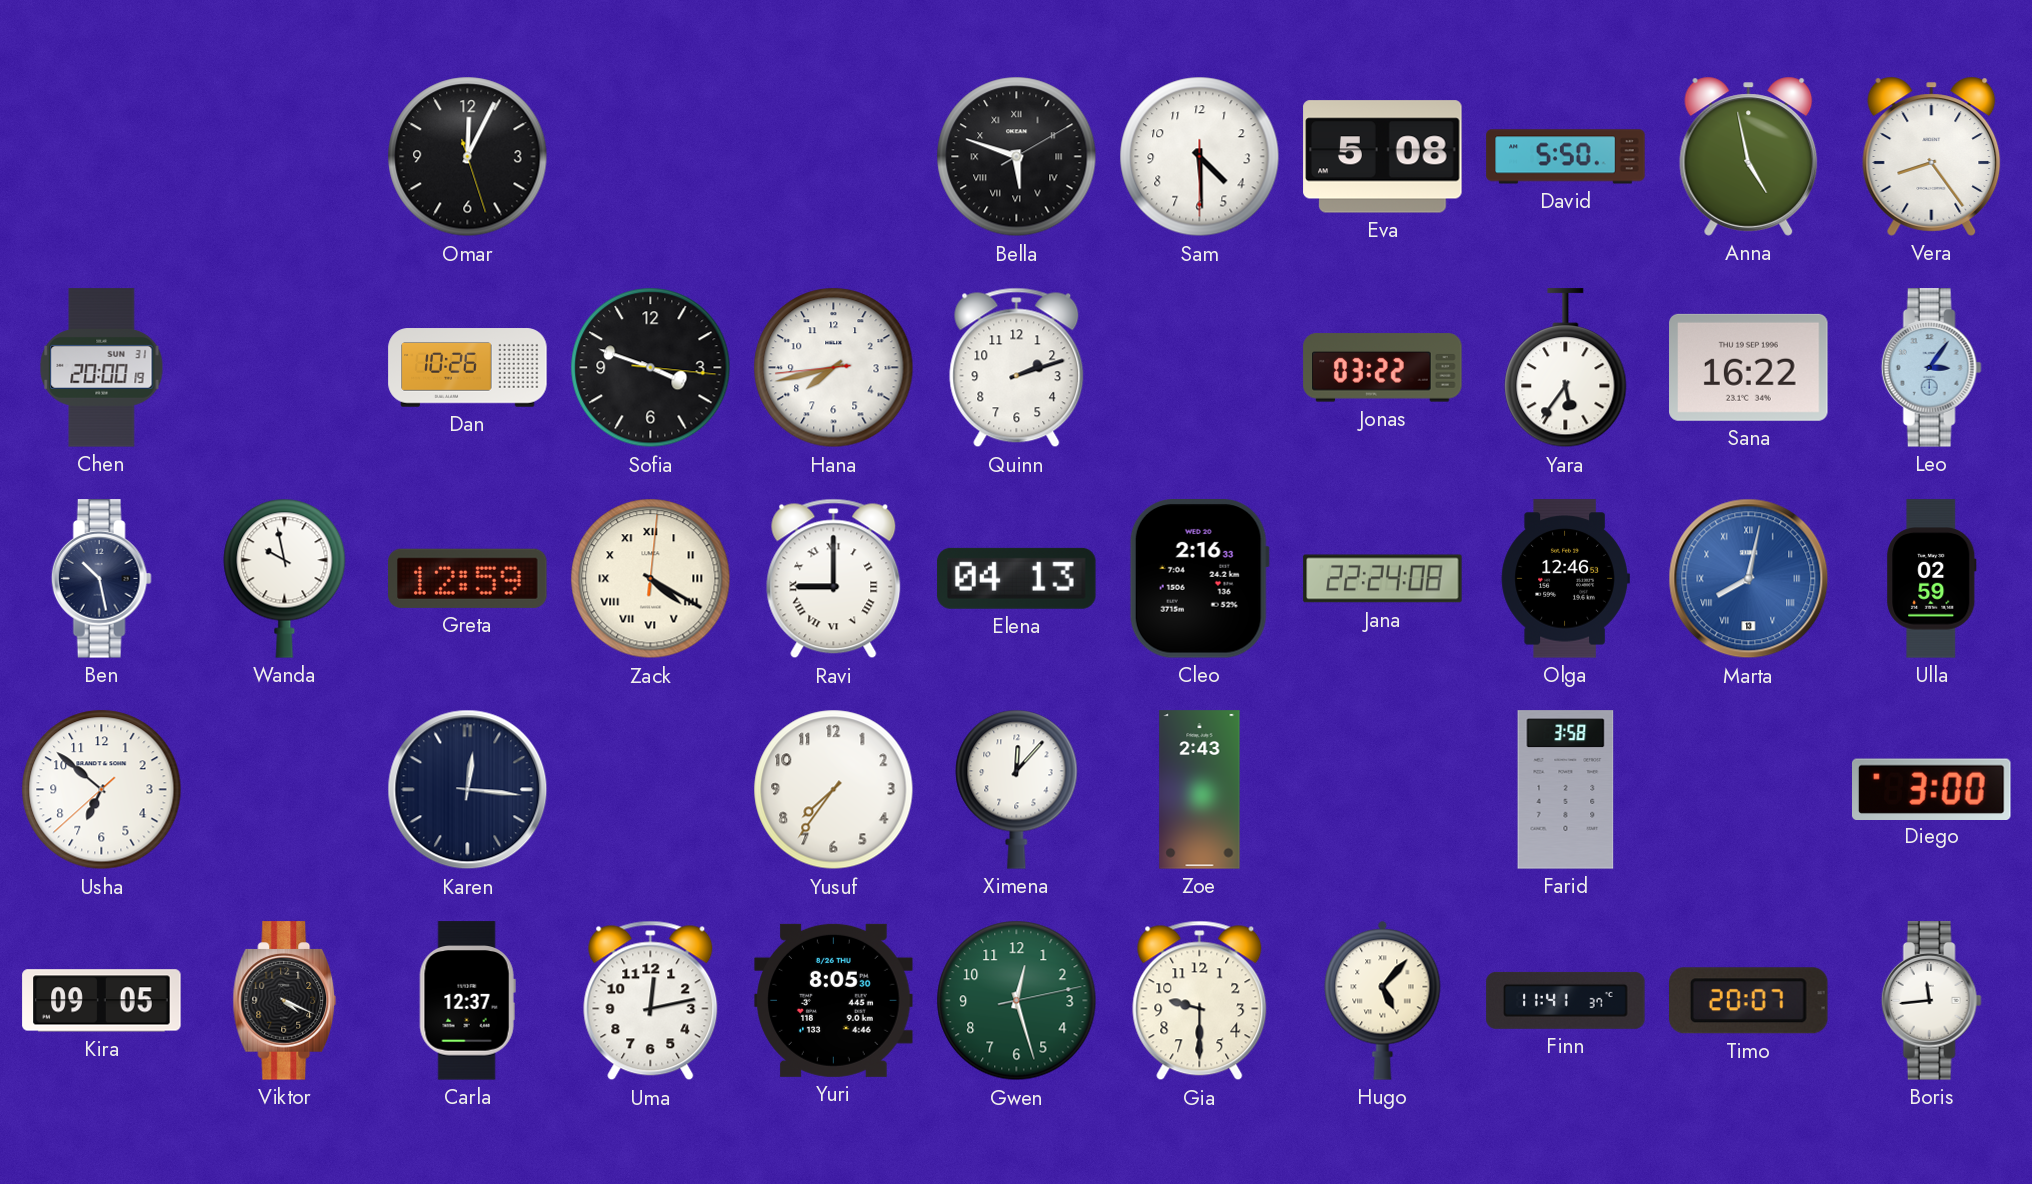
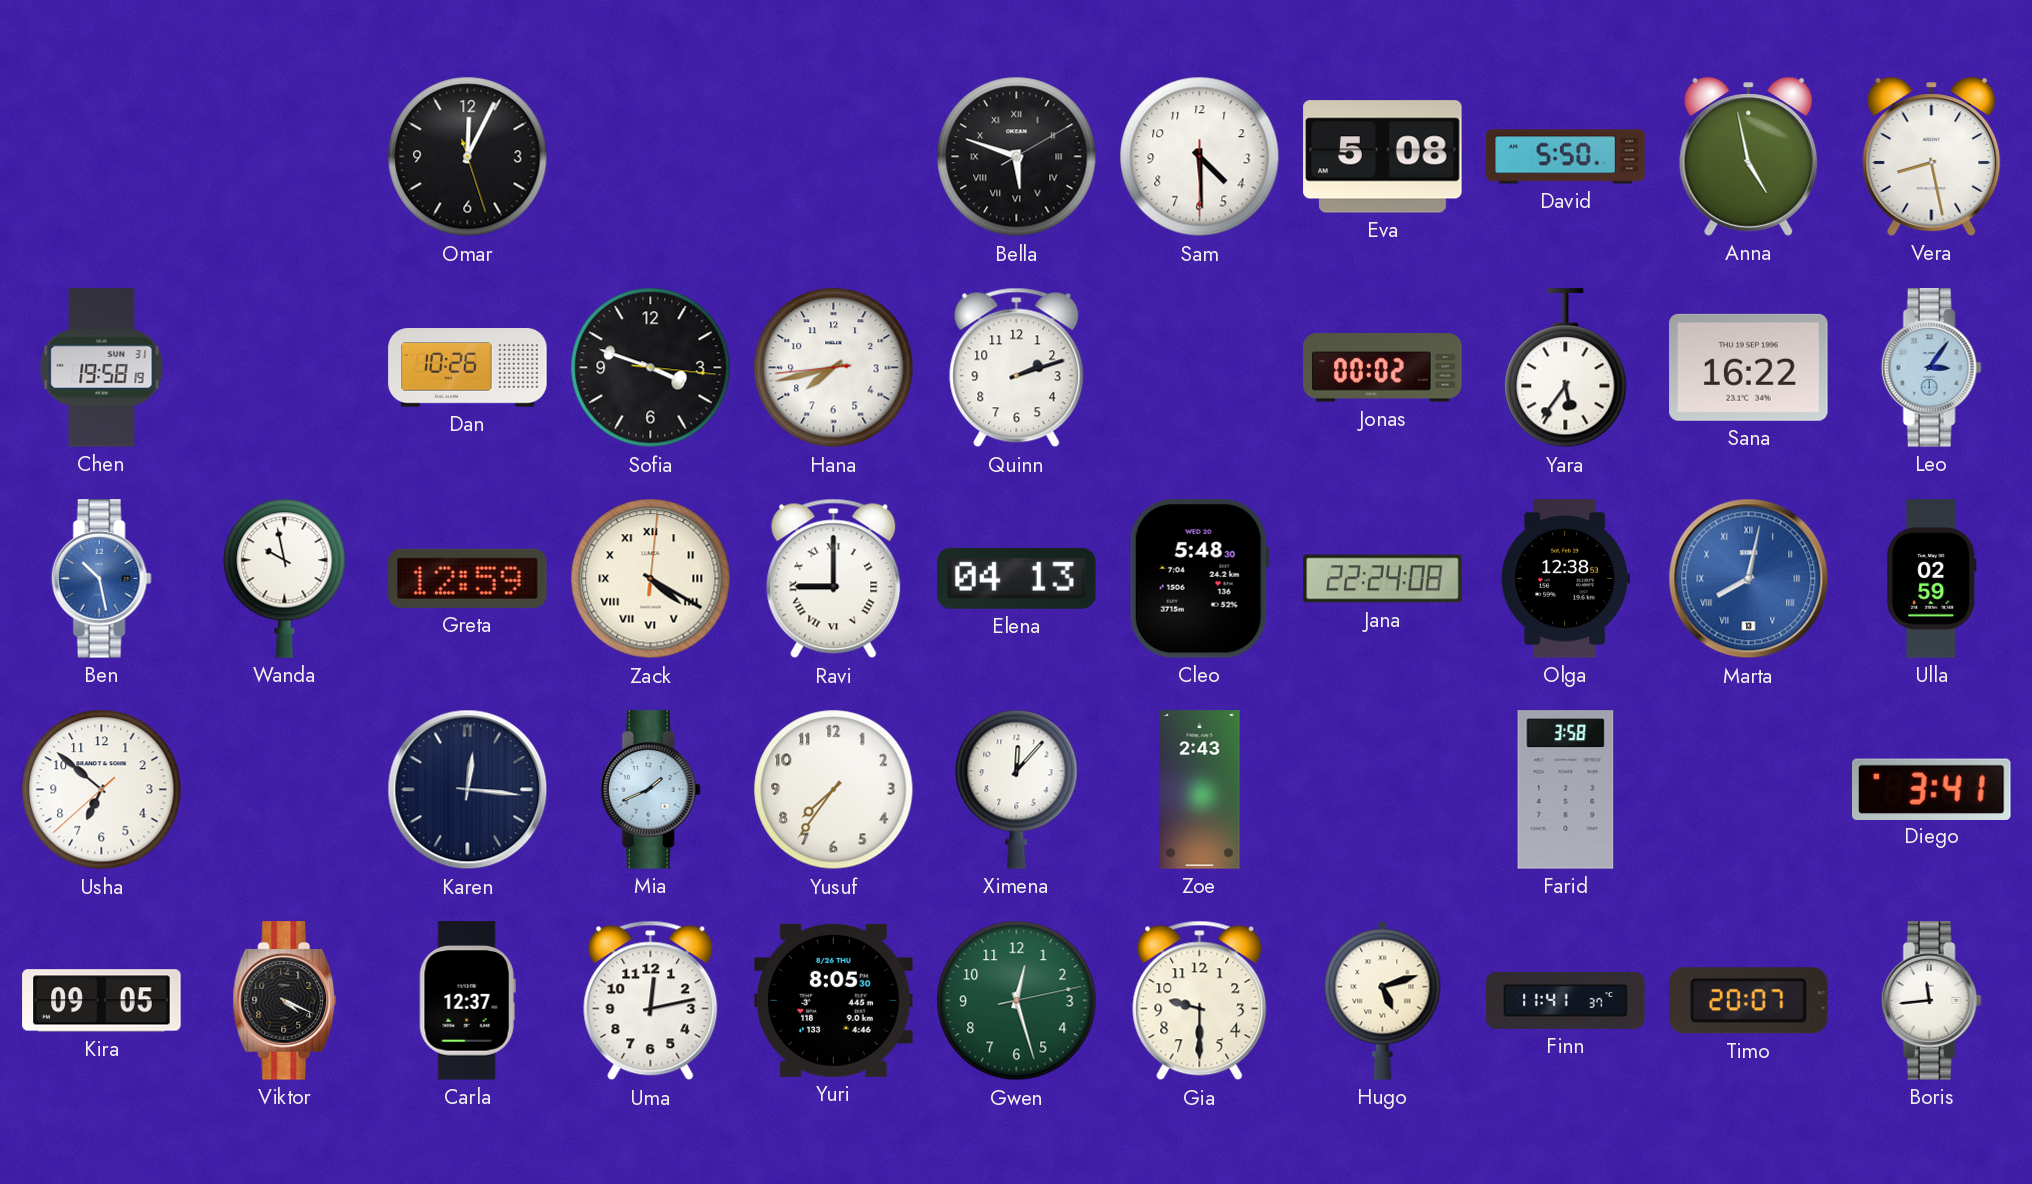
Vera: 8:24 -> 8:28
Chen: 20:00 -> 19:58
Jonas: 03:22 -> 00:02
Ben dial: navy -> blue
Cleo: 2:16 -> 5:48
Olga: 12:46 -> 12:38
Mia: none -> 1:41
Diego: 3:00 -> 3:41
Hugo: 5:07 -> 5:12
